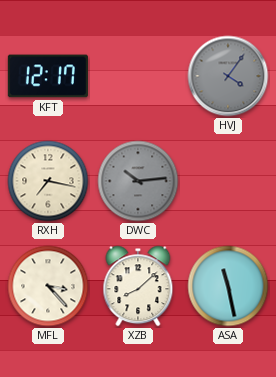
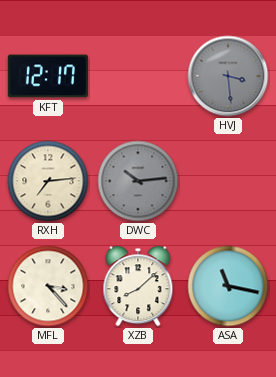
HVJ: 4:06 -> 3:29
RXH: 7:17 -> 7:14
ASA: 11:28 -> 11:17
